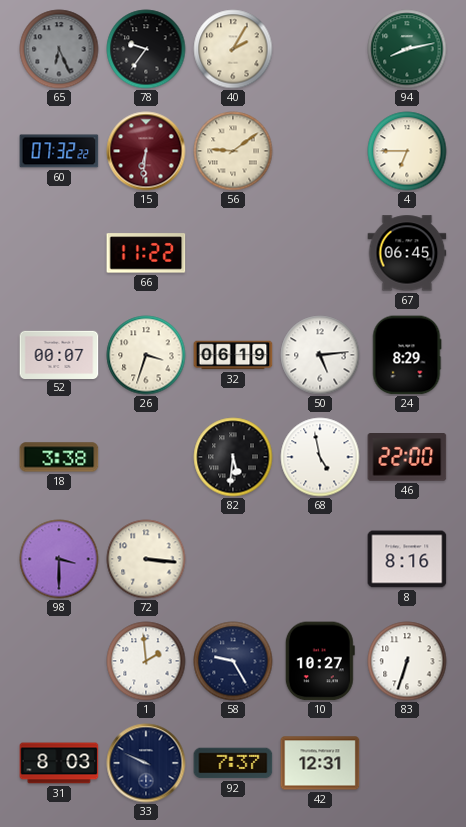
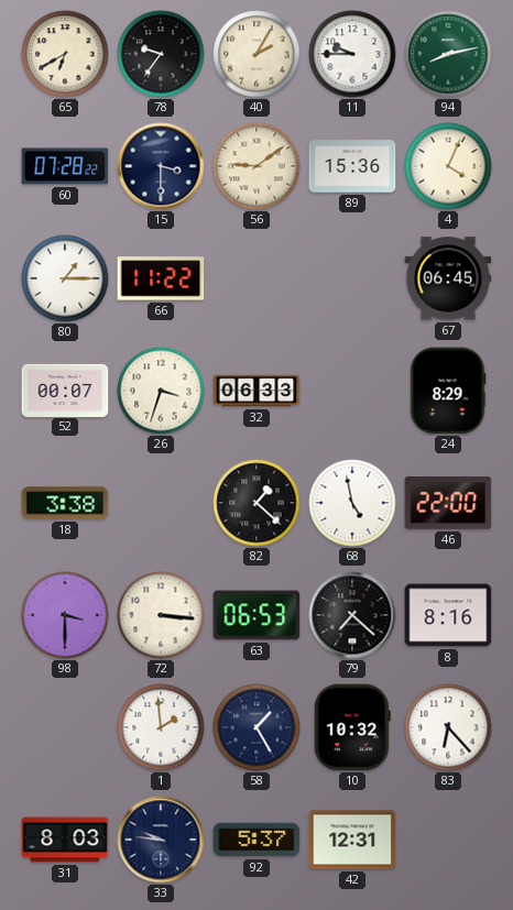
65: 6:26 -> 6:40
65 dial: grey -> cream
11: none -> 9:45
60: 07:32 -> 07:28
15: 6:31 -> 3:30
15 dial: burgundy -> navy
89: none -> 15:36
4: 6:45 -> 4:04
80: none -> 1:15
32: 06:19 -> 06:33
50: 5:14 -> none
82: 5:31 -> 1:22
63: none -> 06:53
79: none -> 7:22
58: 9:25 -> 1:25
10: 10:27 -> 10:32
83: 6:33 -> 6:23
33: 9:49 -> 9:46
92: 7:37 -> 5:37
